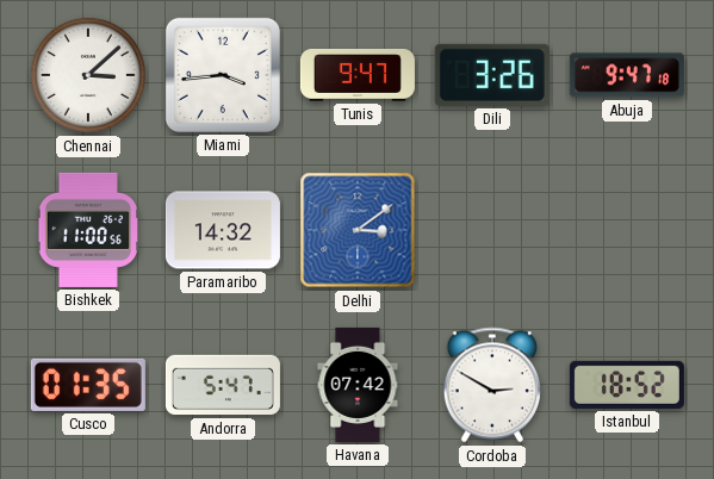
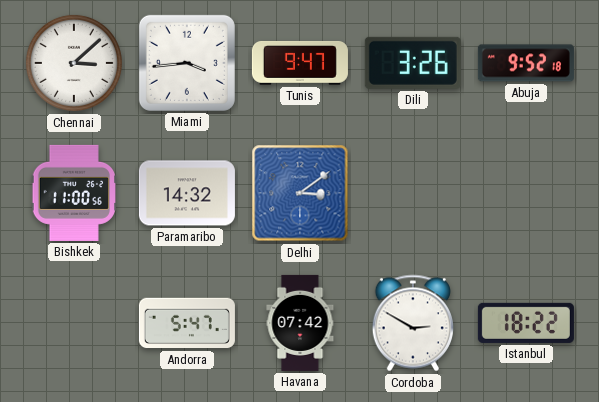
Abuja: 9:47 -> 9:52
Cusco: 01:35 -> none
Istanbul: 18:52 -> 18:22
